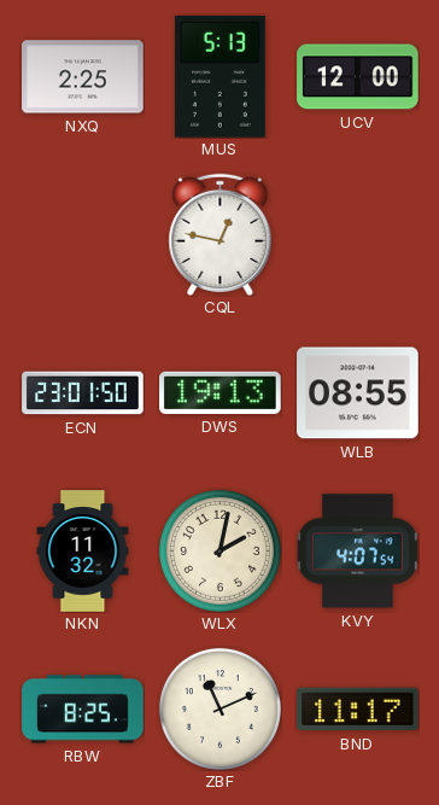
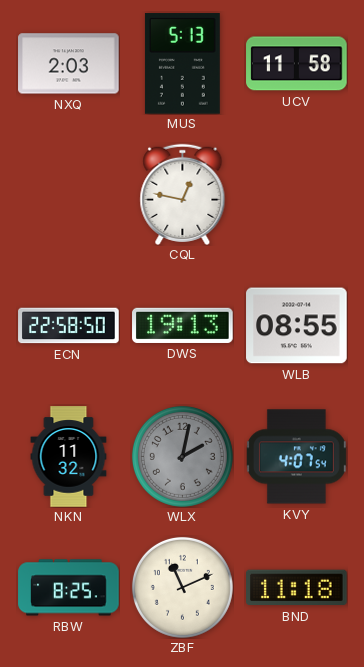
NXQ: 2:25 -> 2:03
UCV: 12:00 -> 11:58
ECN: 23:01 -> 22:58
WLX dial: cream -> grey
BND: 11:17 -> 11:18
